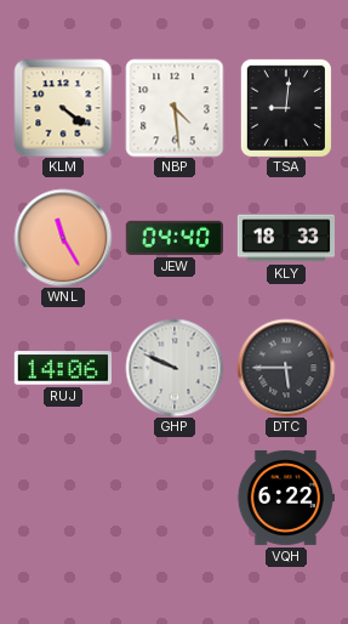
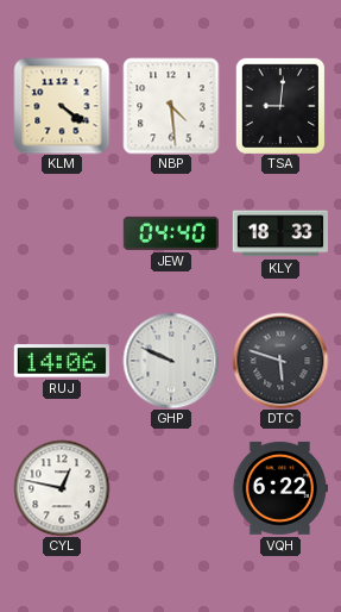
WNL: 11:25 -> none
DTC: 5:45 -> 5:48
CYL: none -> 12:47
